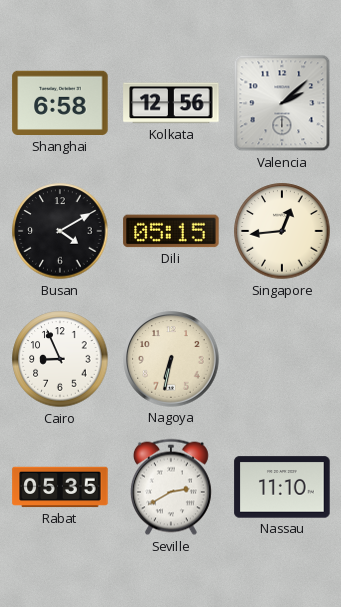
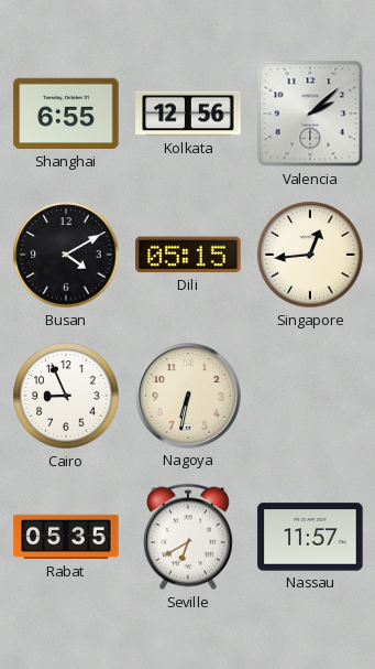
Shanghai: 6:58 -> 6:55
Seville: 2:40 -> 6:40
Nassau: 11:10 -> 11:57
